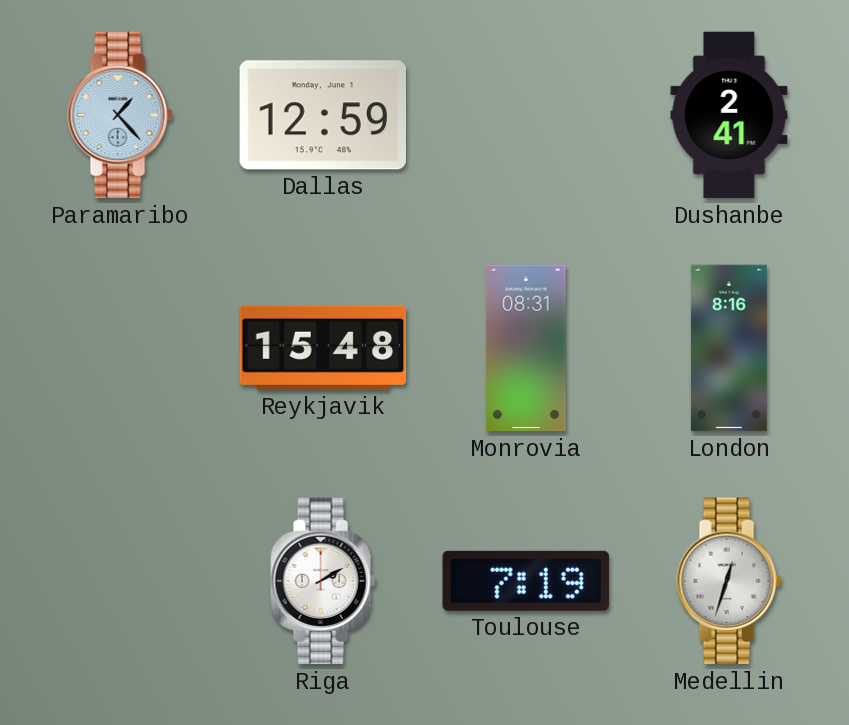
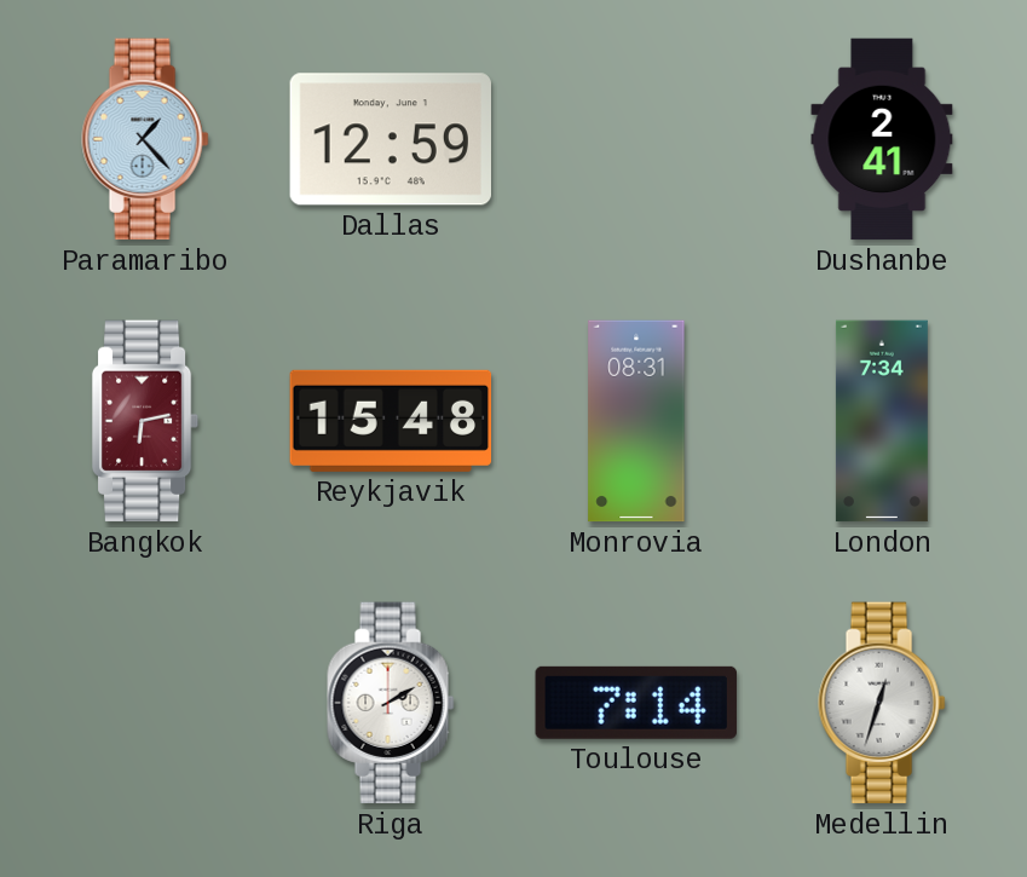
Bangkok: none -> 6:13
London: 8:16 -> 7:34
Toulouse: 7:19 -> 7:14
